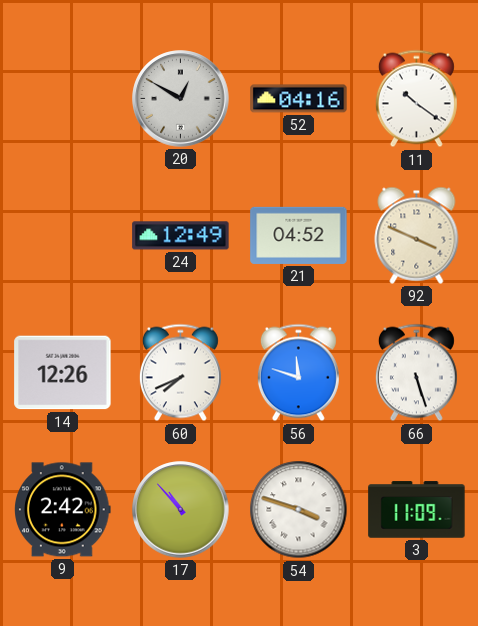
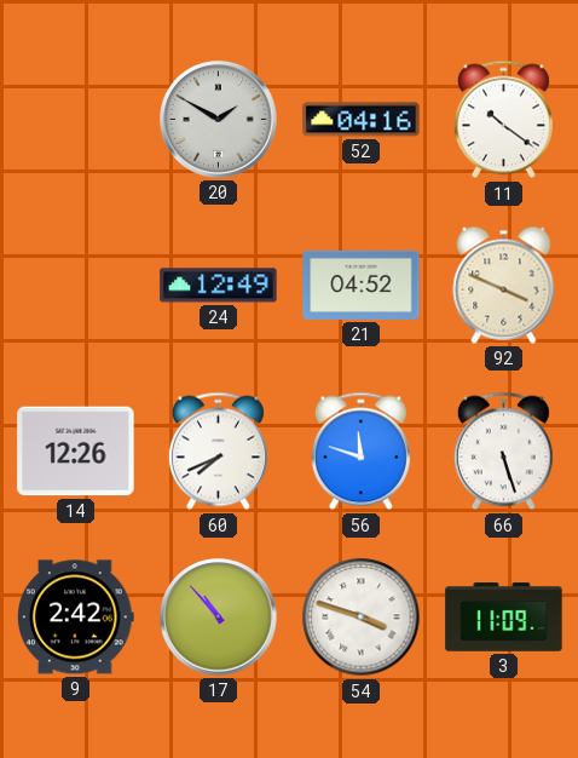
20: 12:50 -> 1:50
